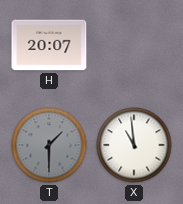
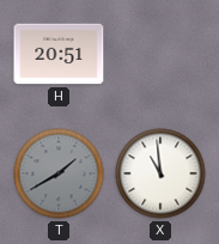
H: 20:07 -> 20:51
T: 1:30 -> 1:40
